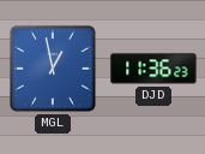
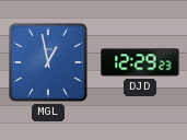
DJD: 11:36 -> 12:29
